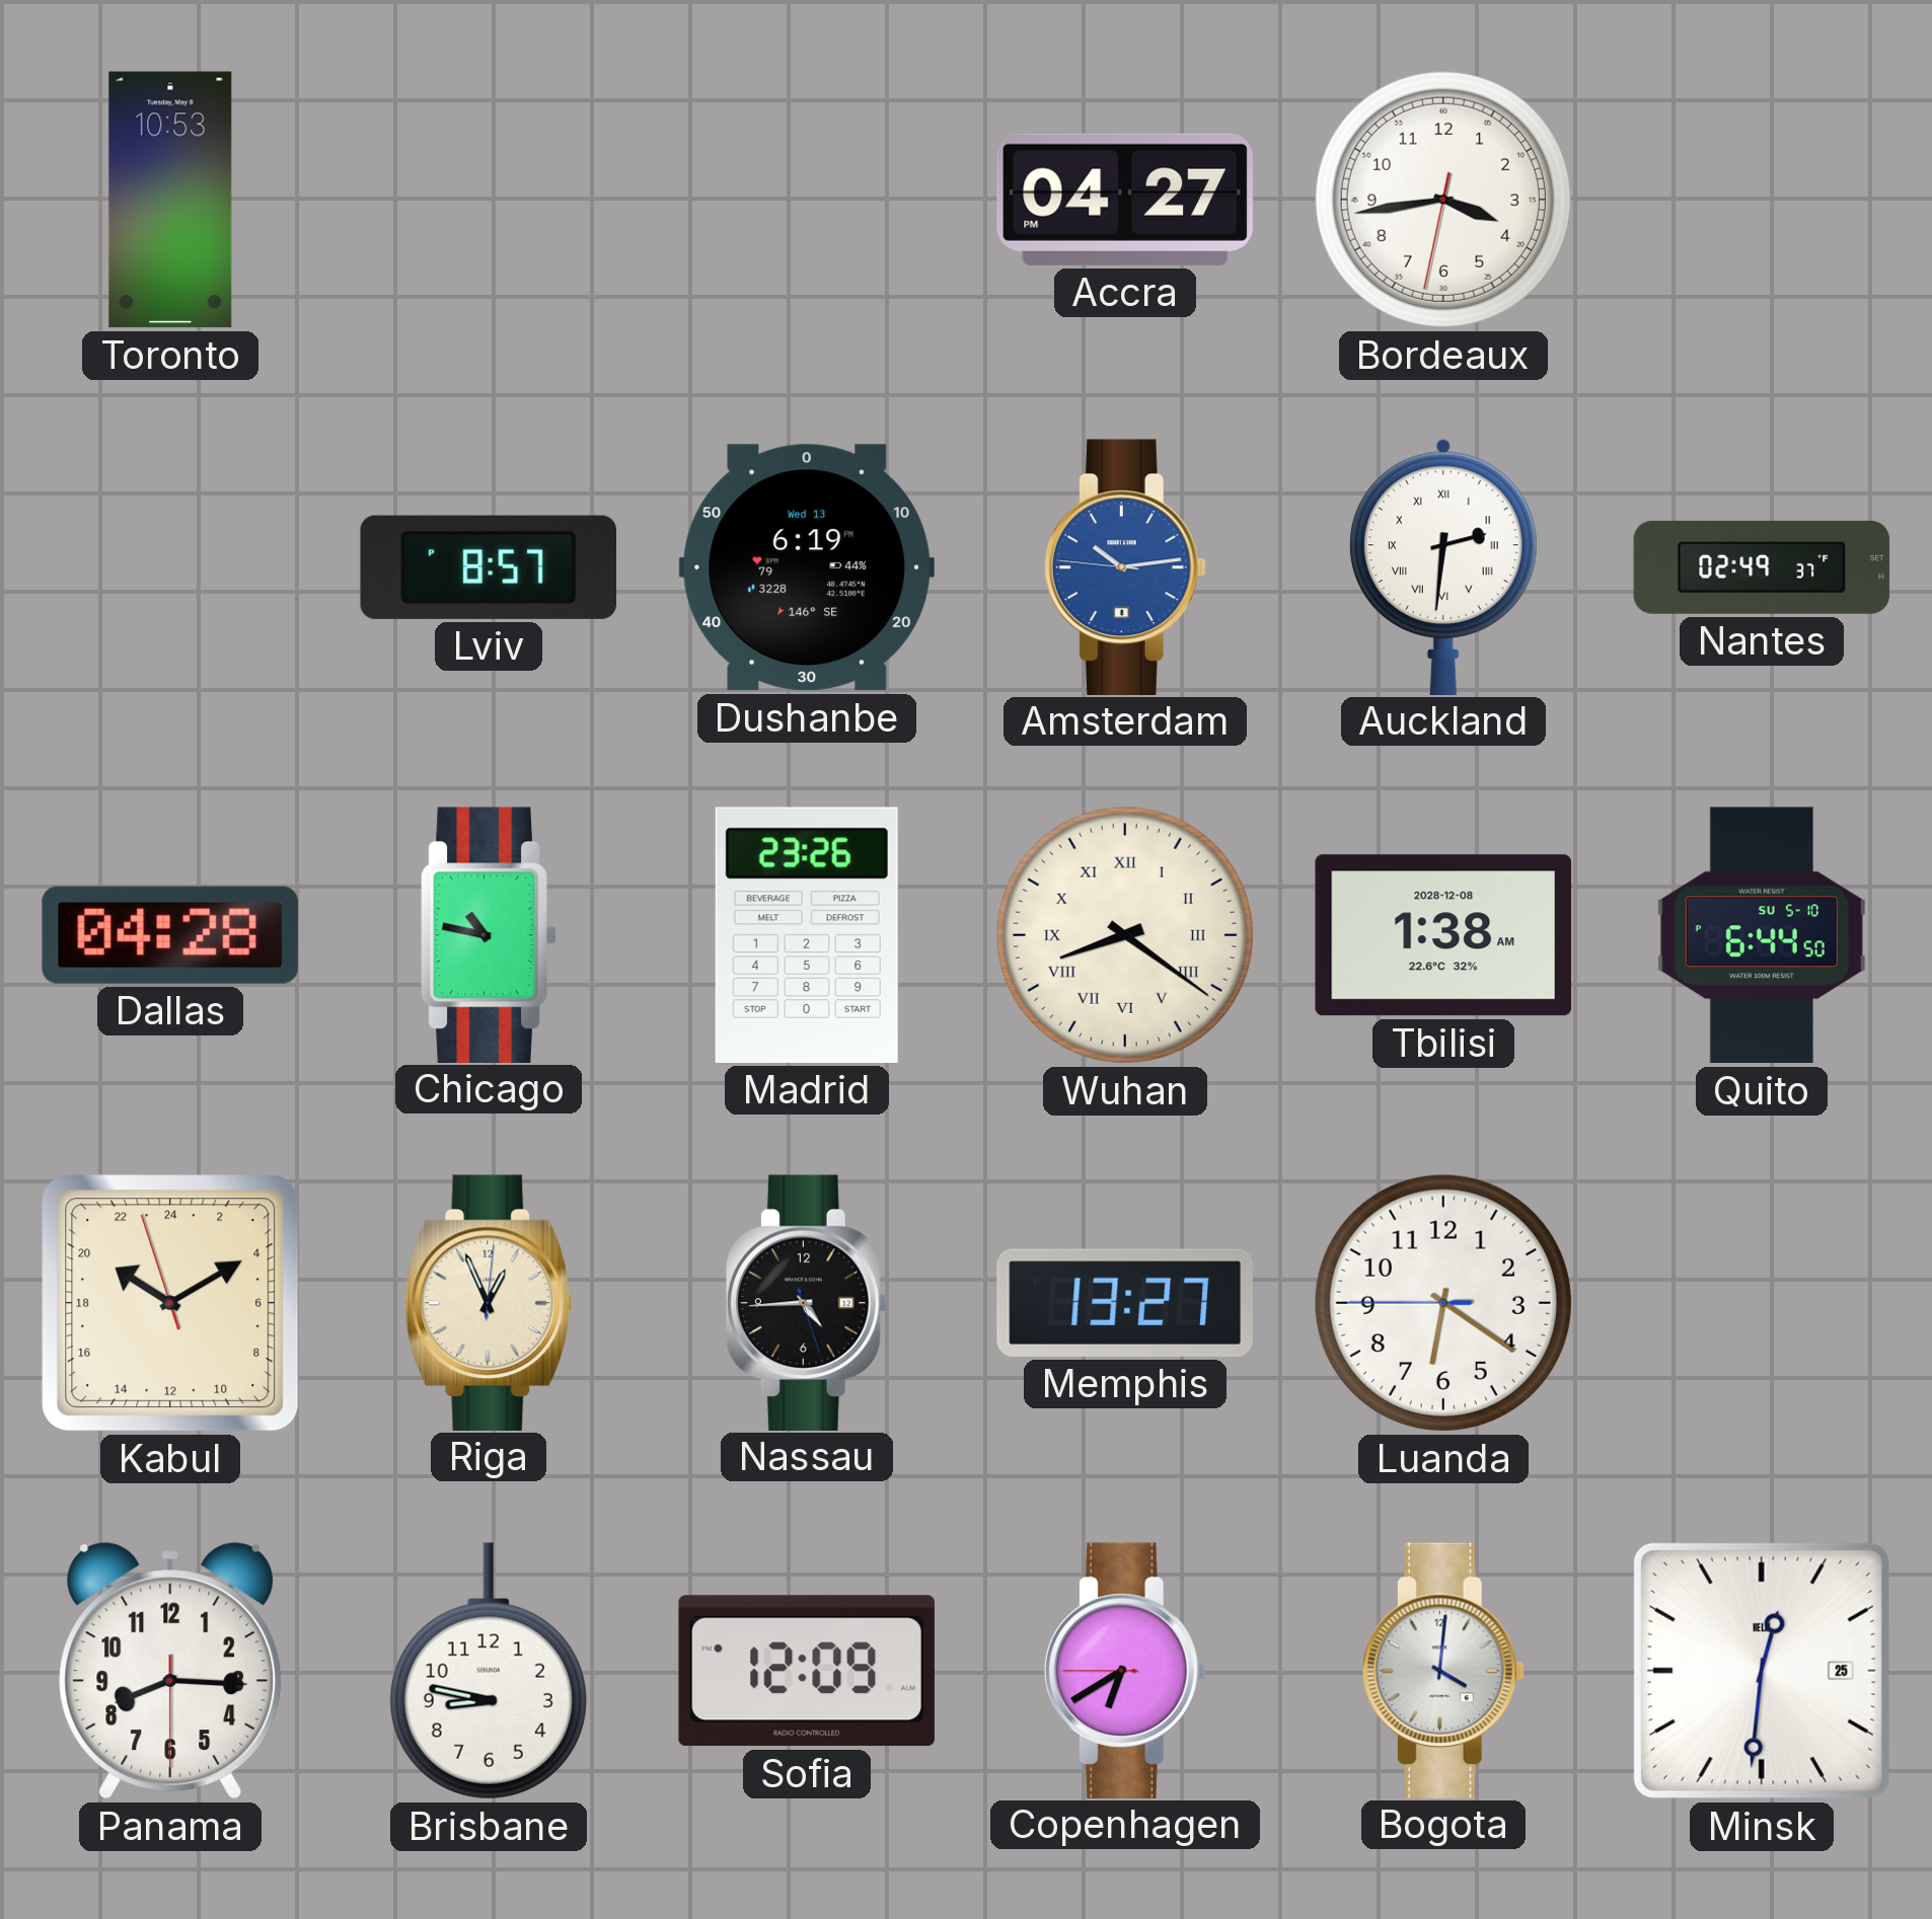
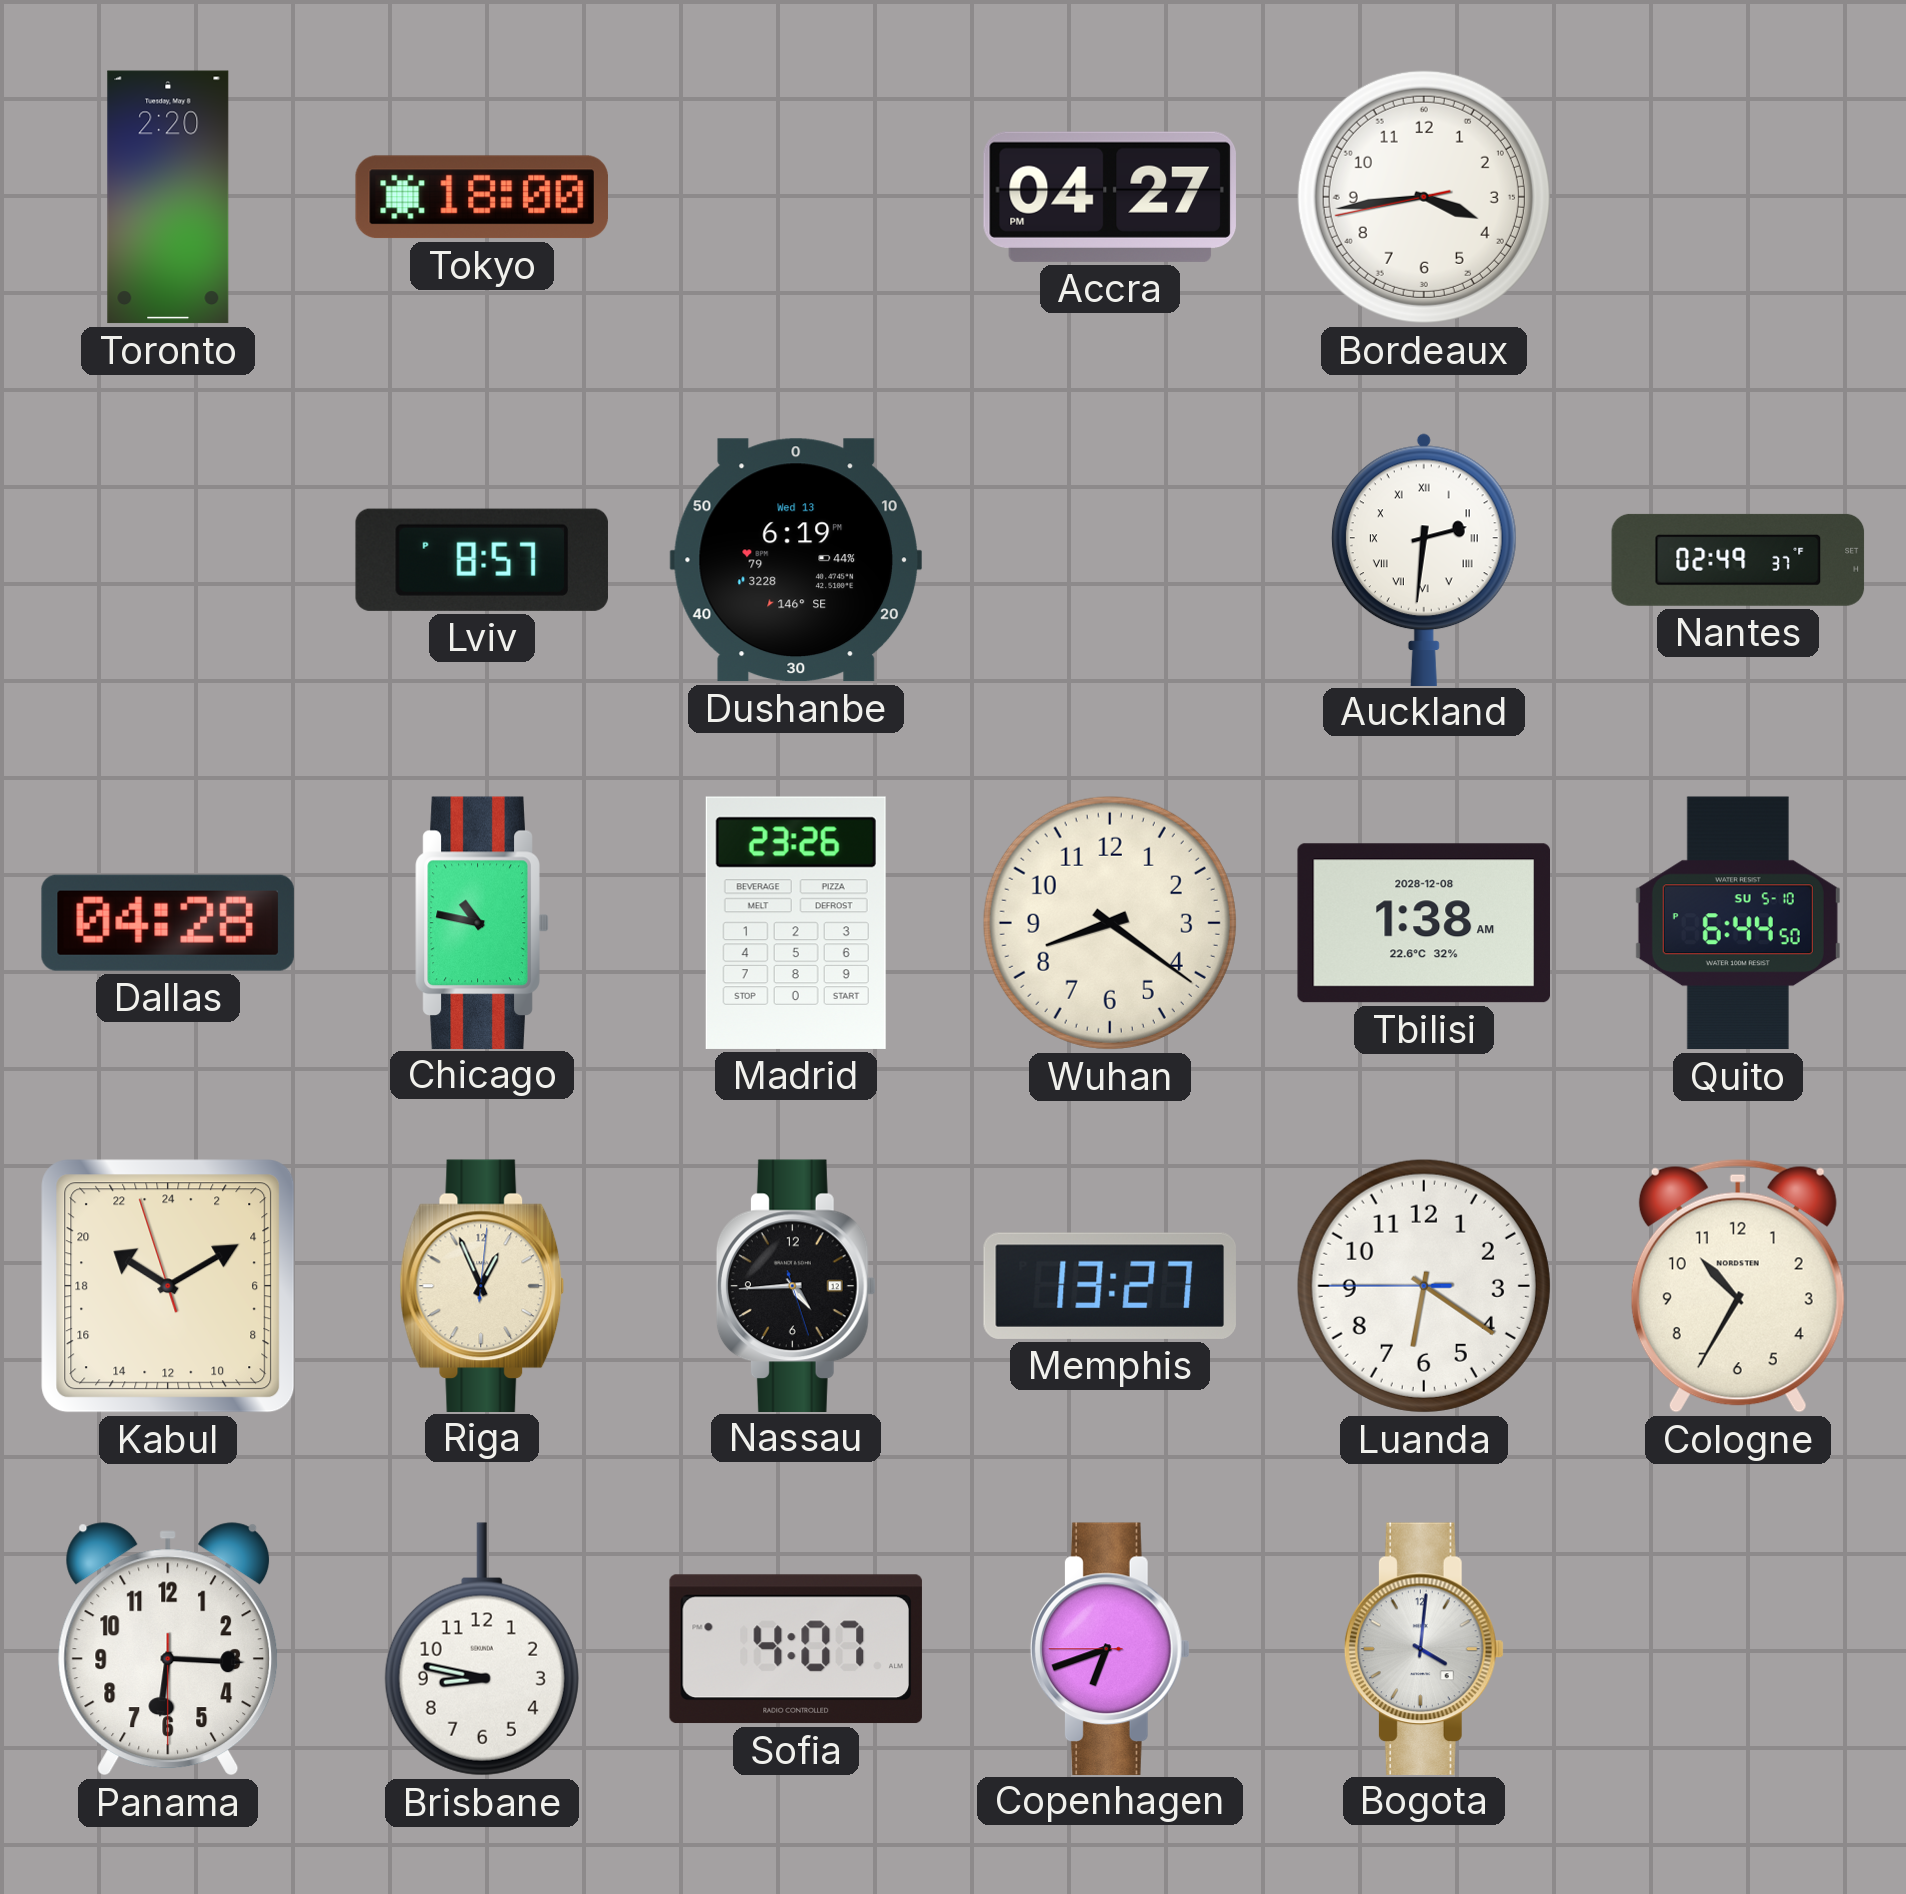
Toronto: 10:53 -> 2:20
Tokyo: none -> 18:00
Bordeaux: 3:43:32 -> 3:43:43
Amsterdam: 10:13 -> none
Wuhan numerals: Roman -> Arabic
Cologne: none -> 10:35
Panama: 8:15 -> 6:15
Sofia: 12:09 -> 4:07
Copenhagen: 6:39 -> 6:41
Minsk: 12:31 -> none
